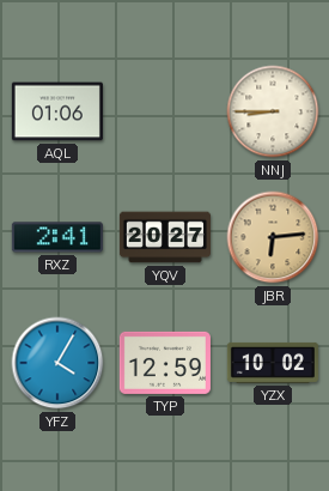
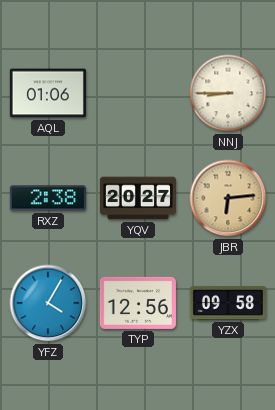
RXZ: 2:41 -> 2:38
TYP: 12:59 -> 12:56
YZX: 10:02 -> 09:58
